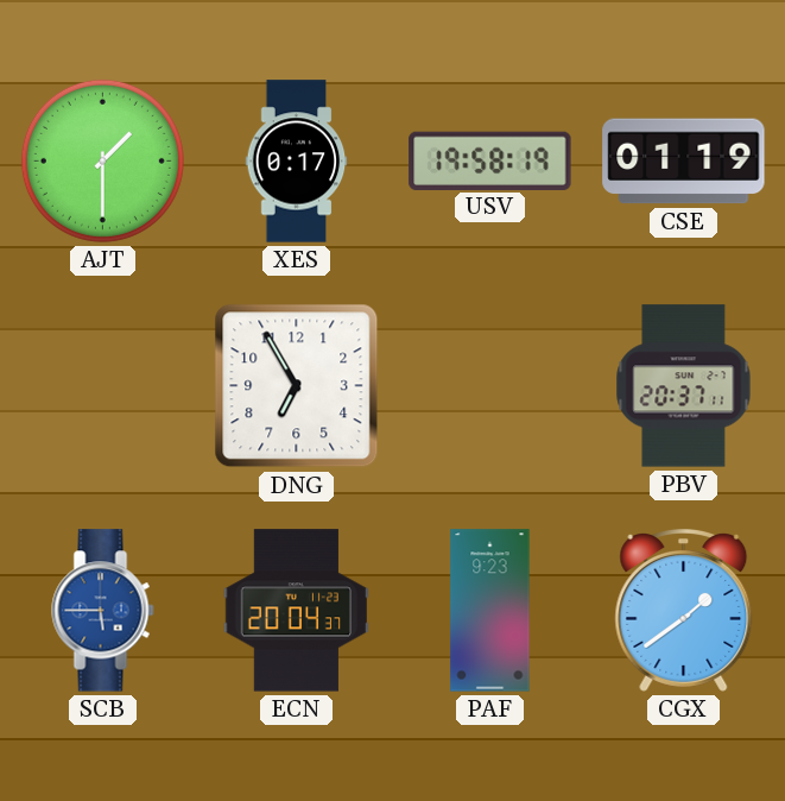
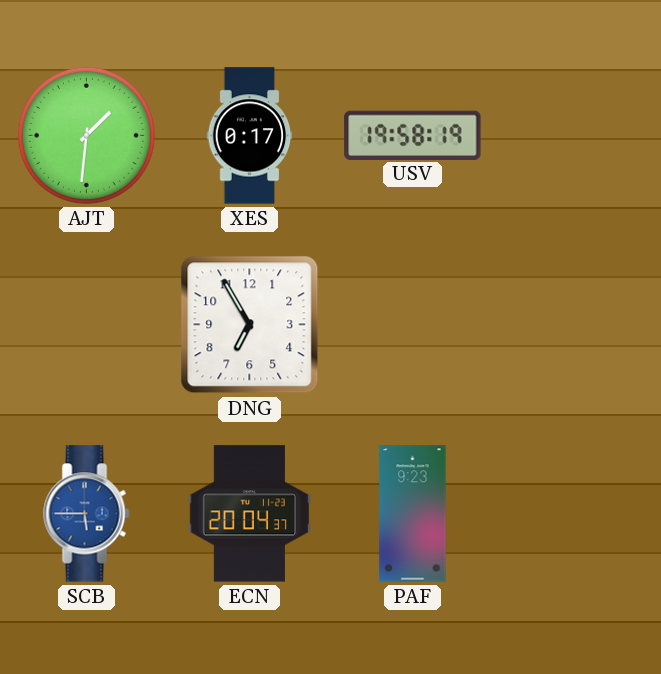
AJT: 1:30 -> 1:31
CSE: 01:19 -> none
PBV: 20:37 -> none
CGX: 1:39 -> none
